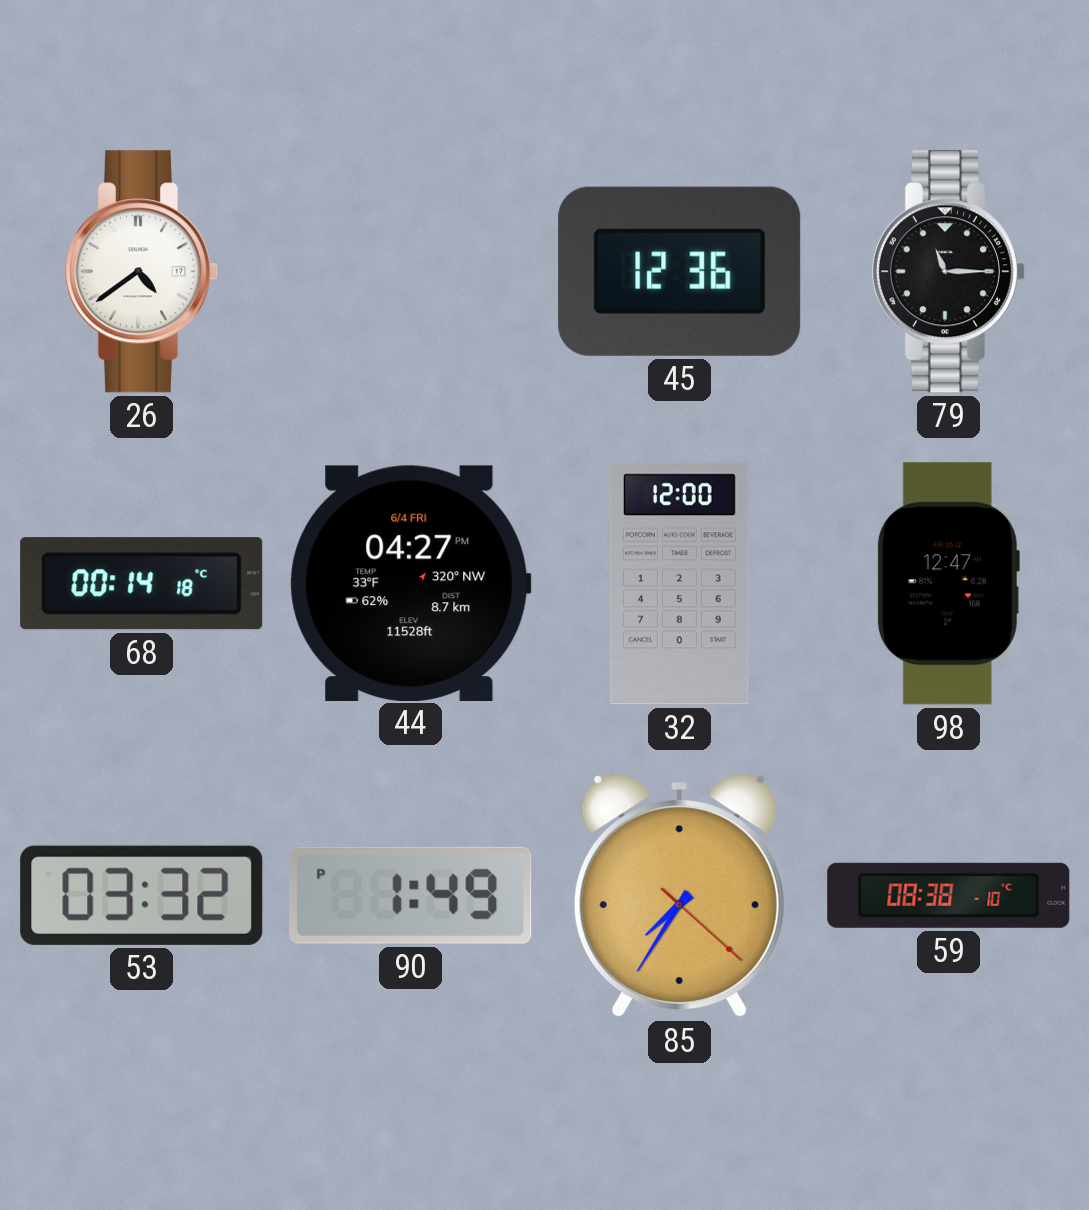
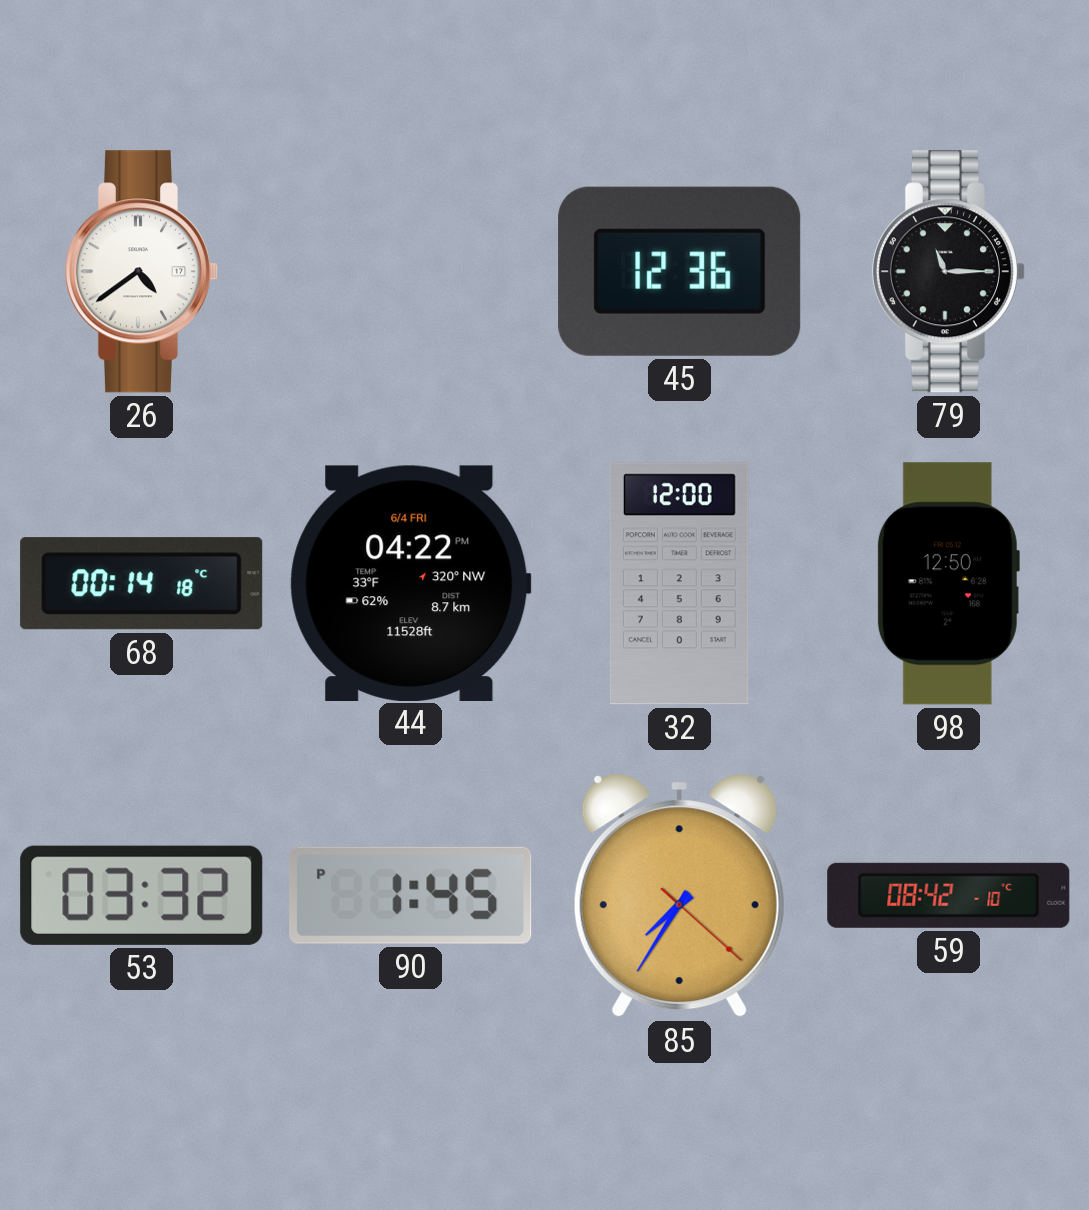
44: 04:27 -> 04:22
98: 12:47 -> 12:50
90: 1:49 -> 1:45
59: 08:38 -> 08:42
